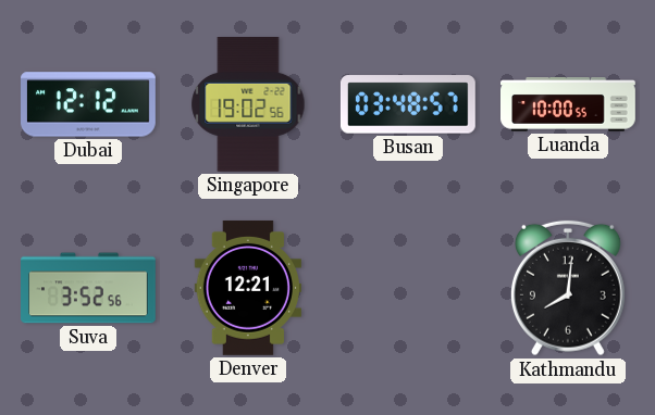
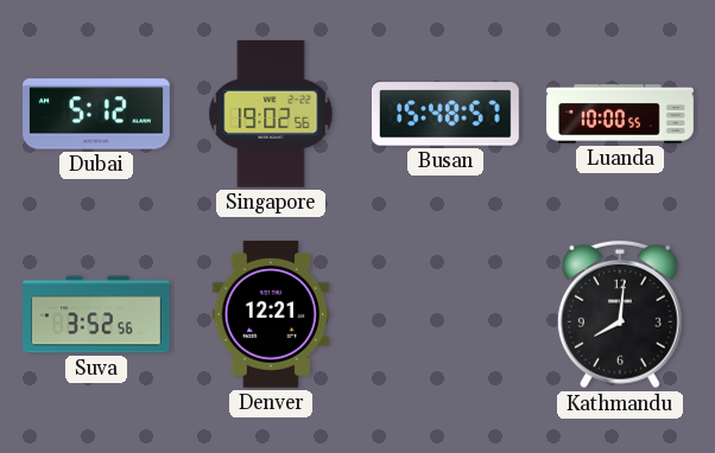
Dubai: 12:12 -> 5:12
Busan: 03:48 -> 15:48
